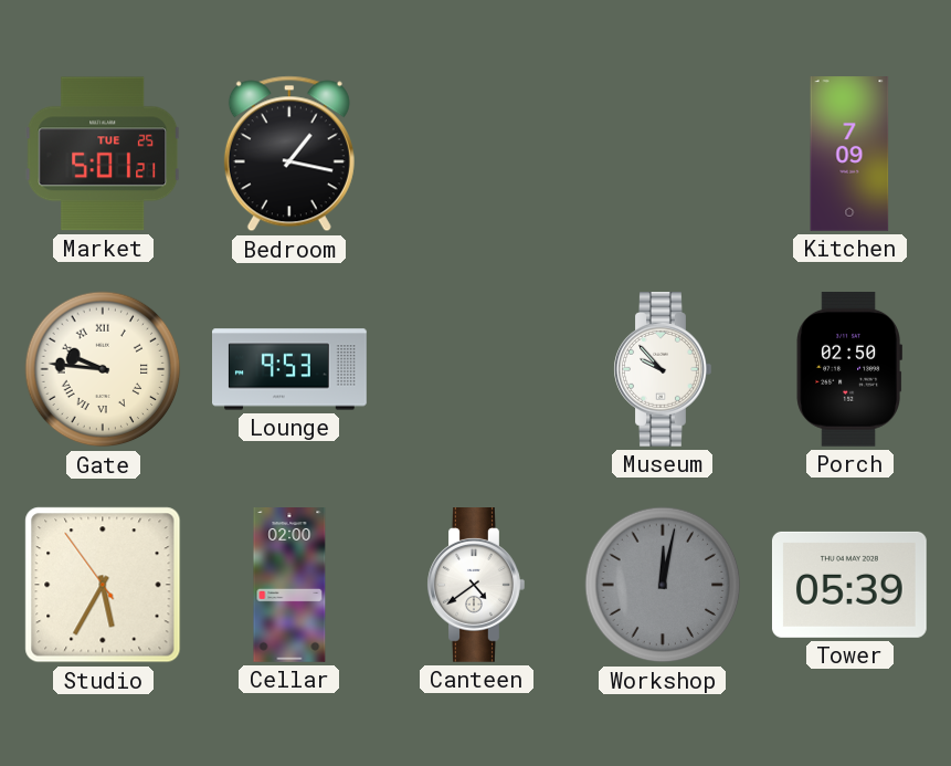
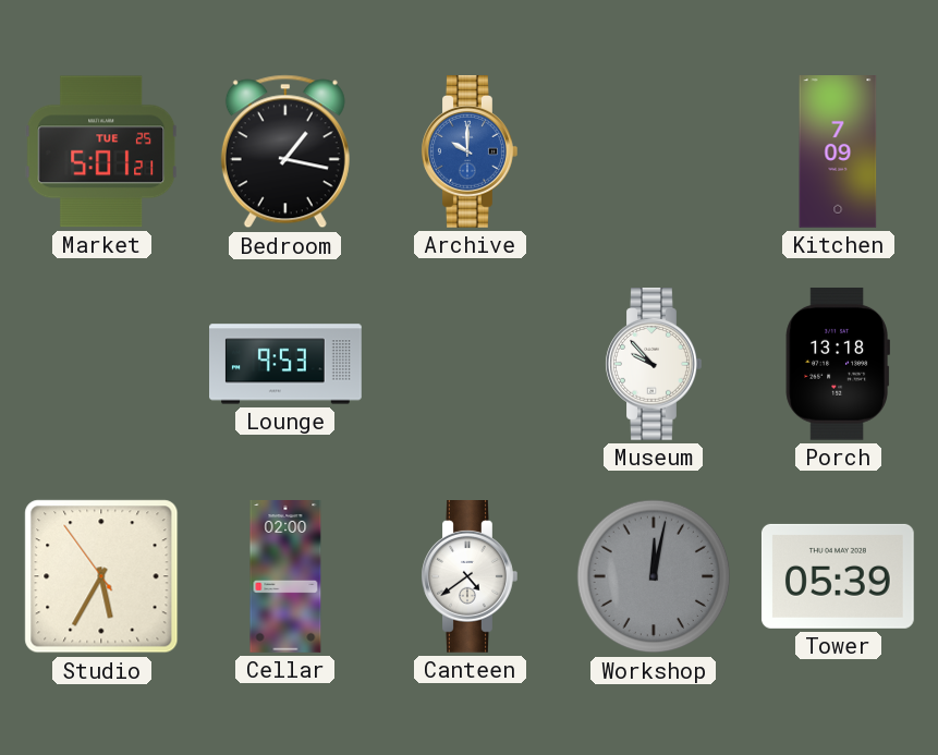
Archive: none -> 10:00
Gate: 9:46 -> none
Porch: 02:50 -> 13:18
